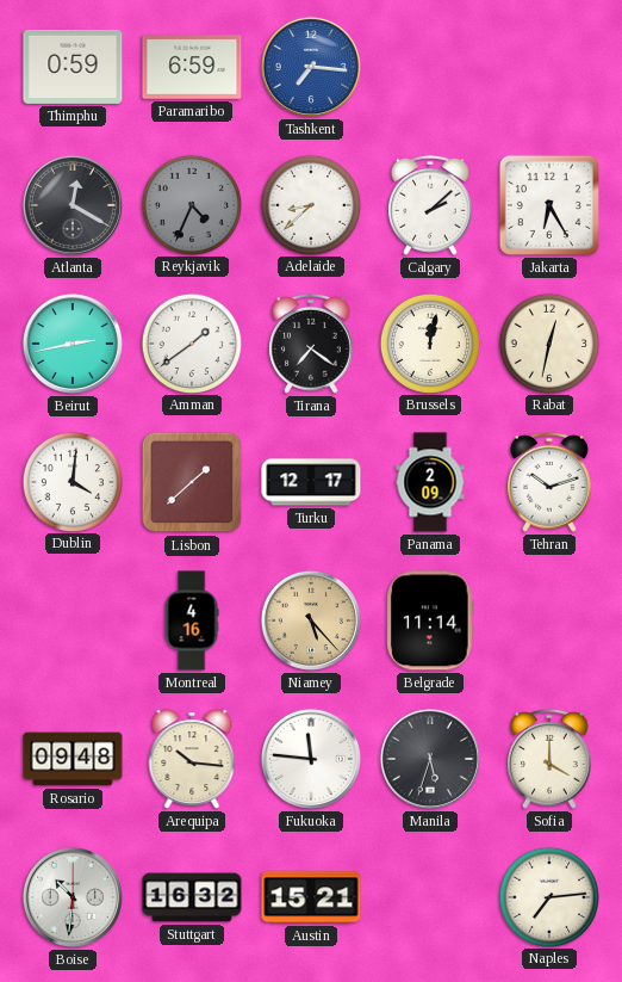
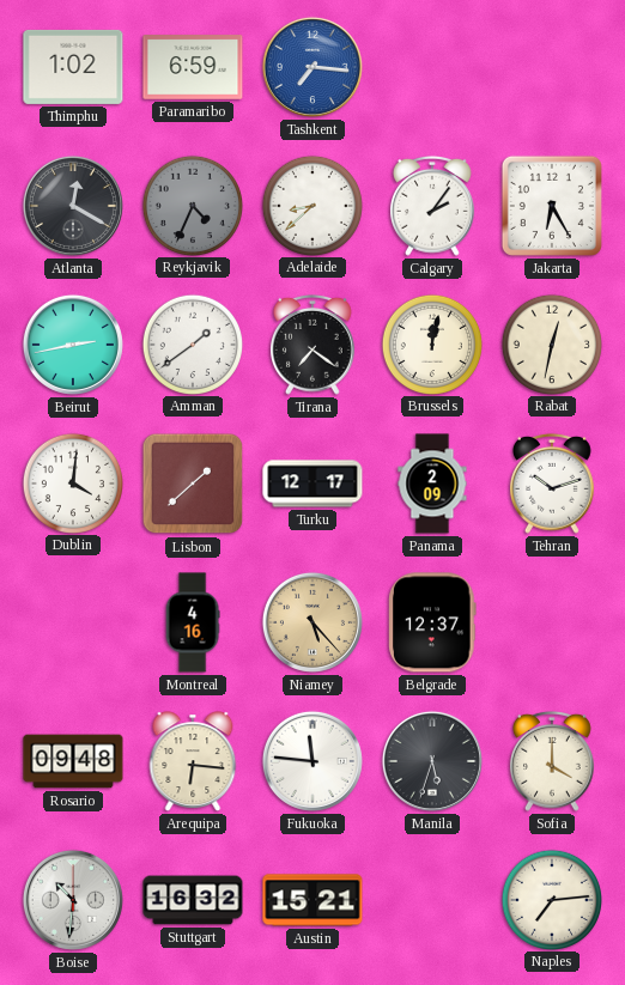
Thimphu: 0:59 -> 1:02
Calgary: 2:08 -> 2:06
Belgrade: 11:14 -> 12:37
Arequipa: 10:16 -> 6:16
